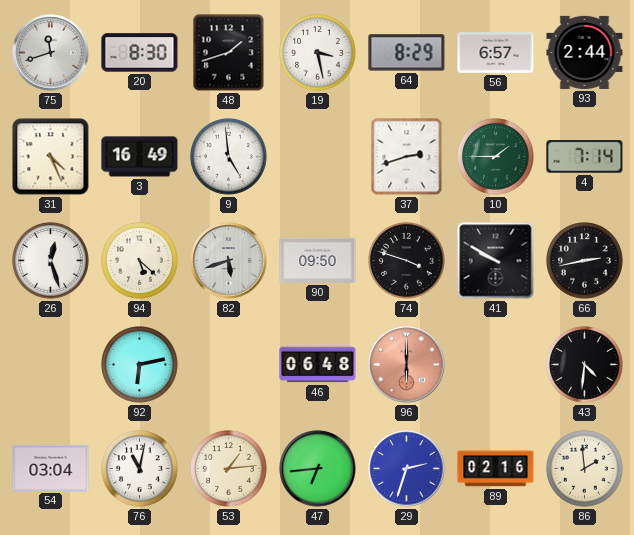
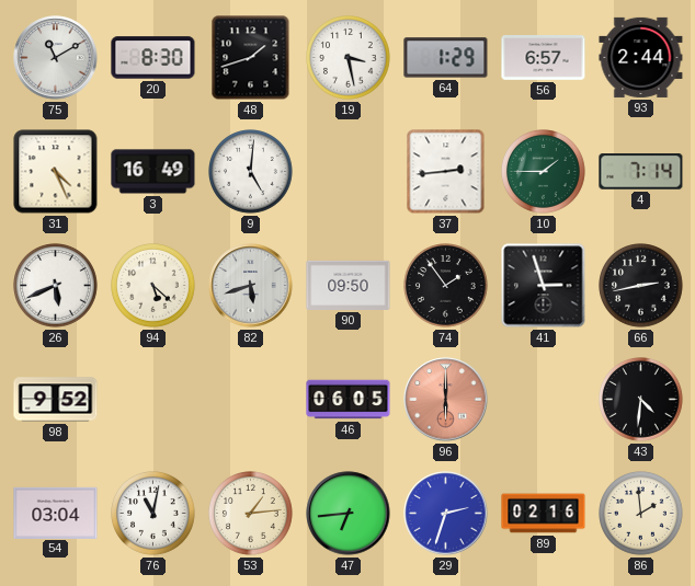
75: 11:42 -> 11:10
64: 8:29 -> 1:29
9: 4:59 -> 5:01
37: 2:42 -> 2:44
26: 12:27 -> 5:41
74: 3:48 -> 1:54
41: 9:50 -> 2:57
98: none -> 9:52
92: 6:13 -> none
46: 06:48 -> 06:05
